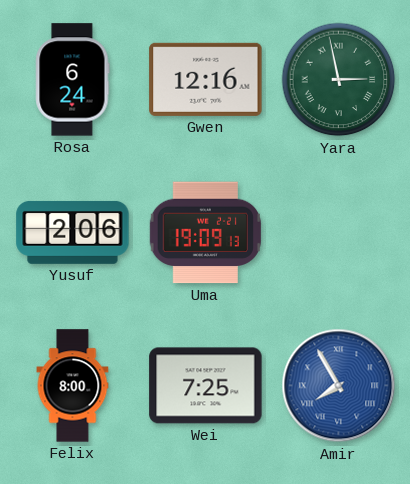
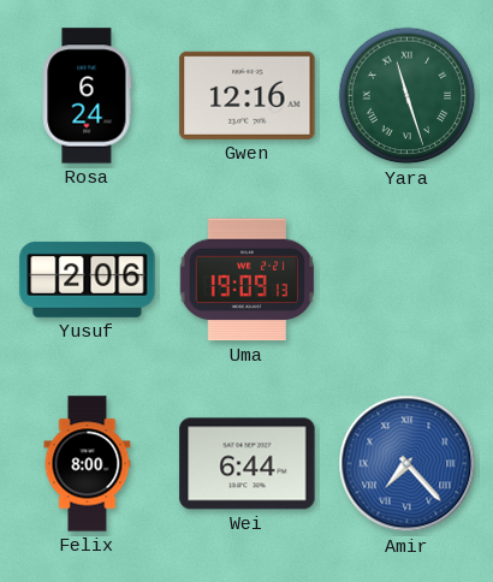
Yara: 2:58 -> 11:27
Wei: 7:25 -> 6:44
Amir: 7:55 -> 7:23
